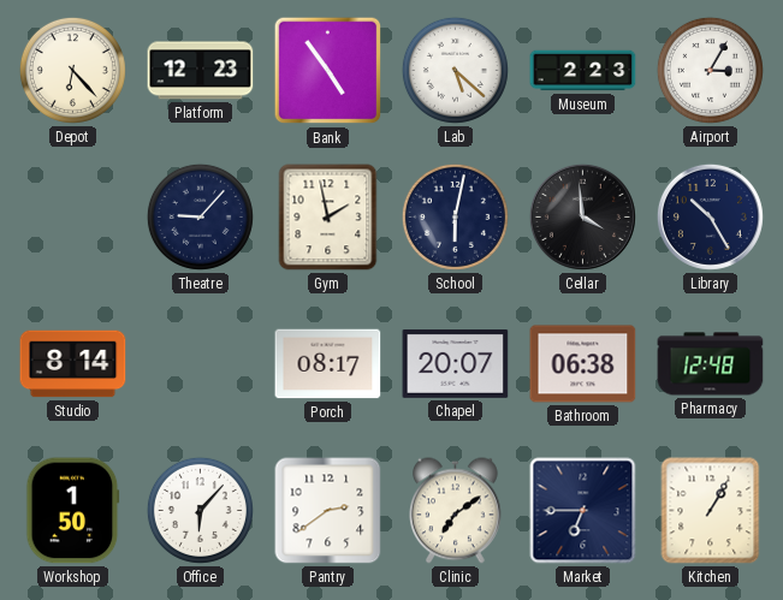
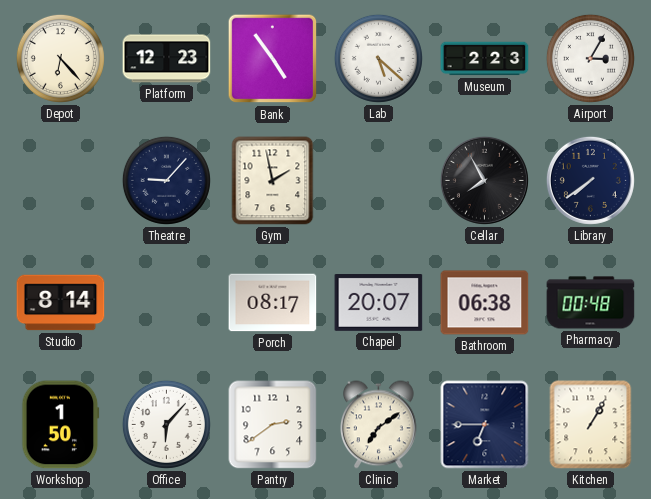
School: 6:02 -> none
Cellar: 3:59 -> 7:55
Library: 10:25 -> 7:39
Pharmacy: 12:48 -> 00:48
